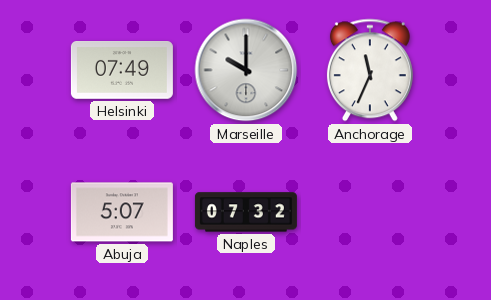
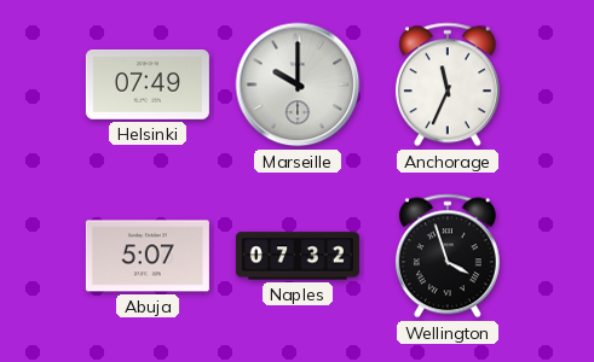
Wellington: none -> 3:57
